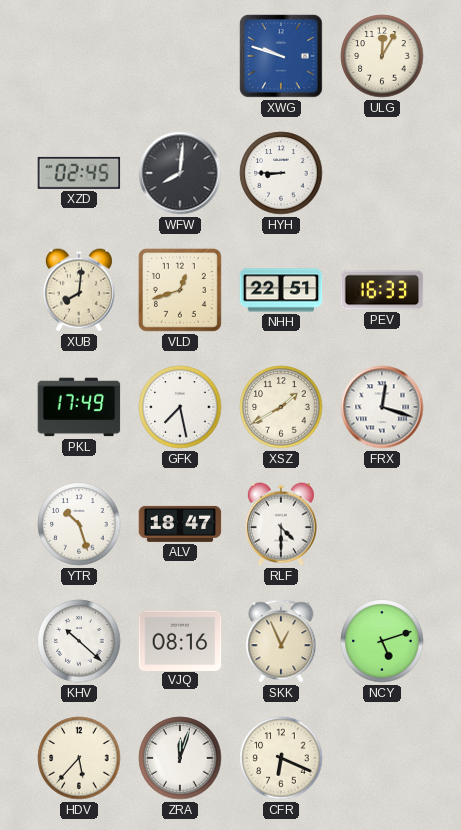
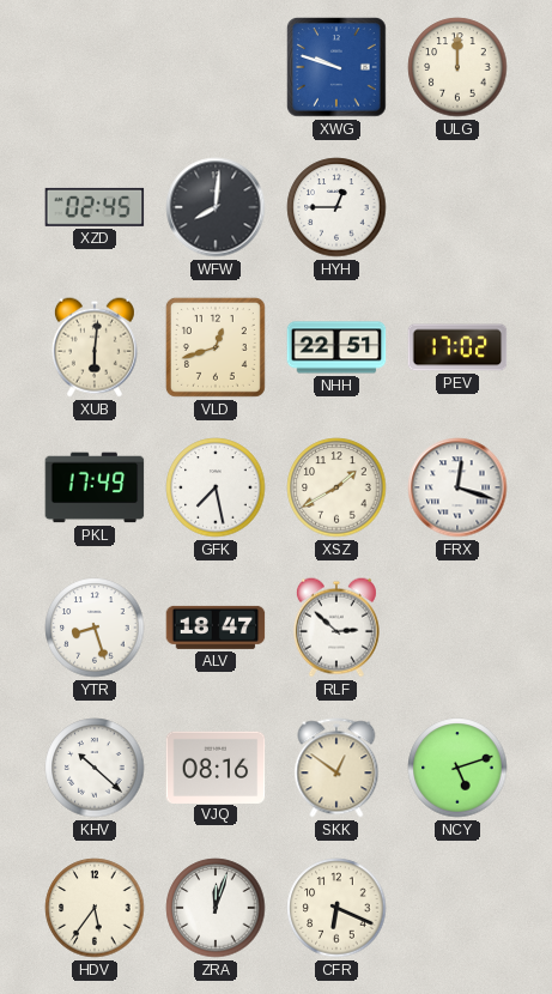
ULG: 12:05 -> 12:00
HYH: 8:45 -> 12:45
XUB: 8:01 -> 6:01
PEV: 16:33 -> 17:02
YTR: 10:27 -> 8:27
RLF: 4:30 -> 2:52
SKK: 12:56 -> 12:51
HDV: 5:37 -> 5:36
